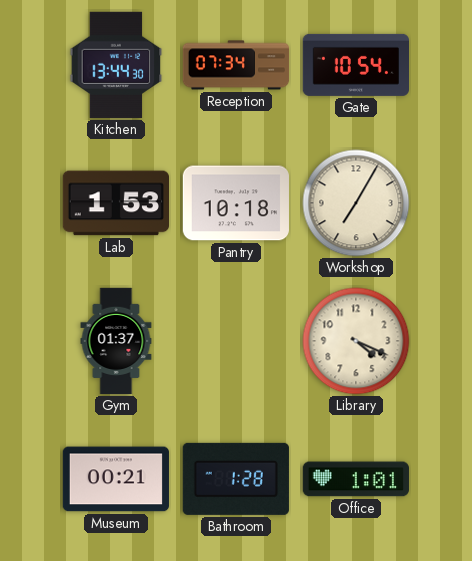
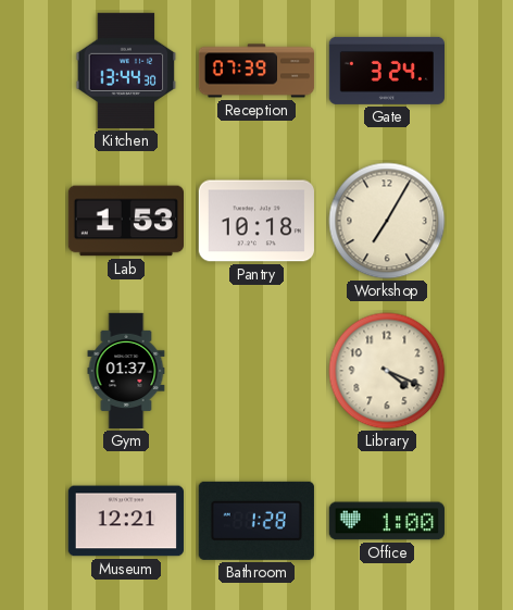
Reception: 07:34 -> 07:39
Gate: 10:54 -> 3:24
Museum: 00:21 -> 12:21
Office: 1:01 -> 1:00
